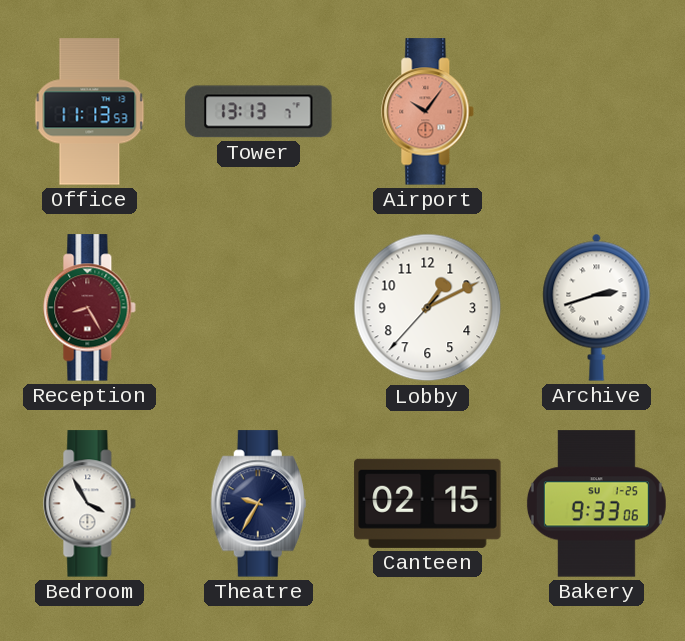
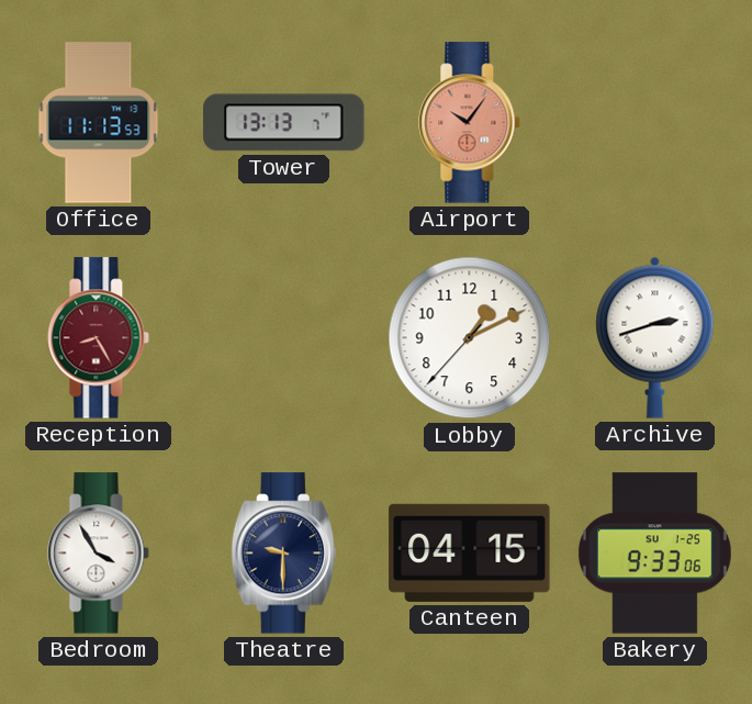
Theatre: 9:35 -> 9:30
Canteen: 02:15 -> 04:15
